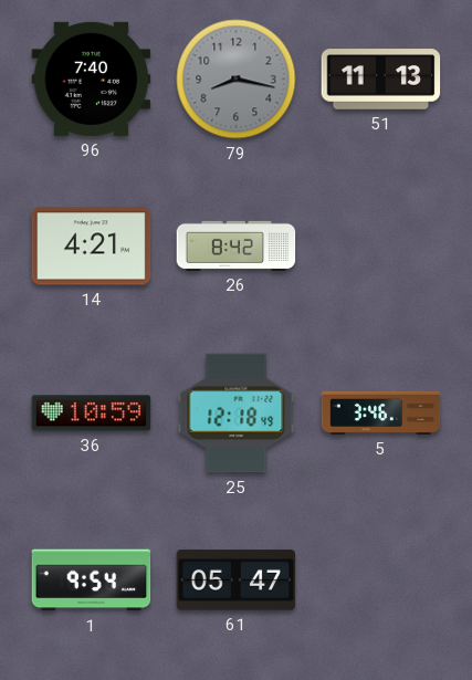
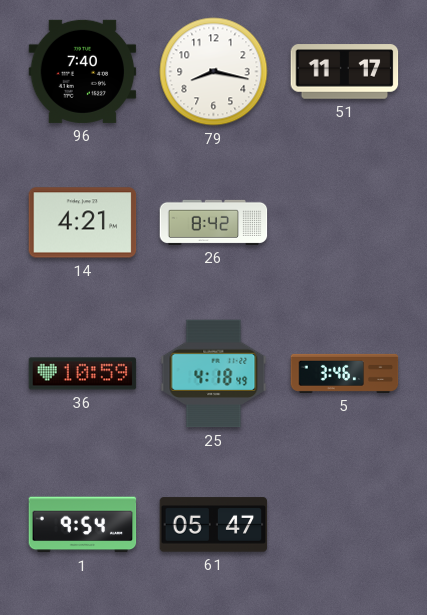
79 dial: grey -> white
51: 11:13 -> 11:17
25: 12:18 -> 4:18
